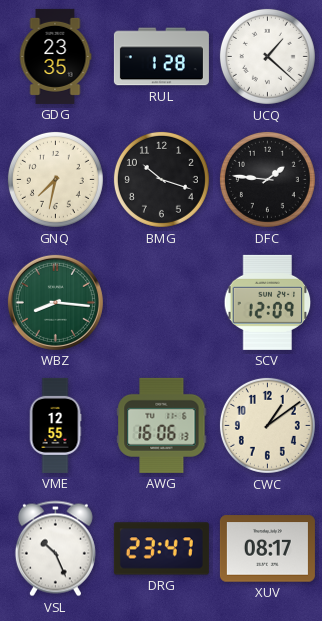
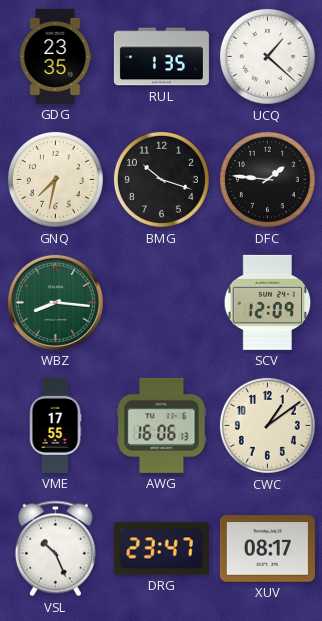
RUL: 1:28 -> 1:35
VME: 12:55 -> 17:55
